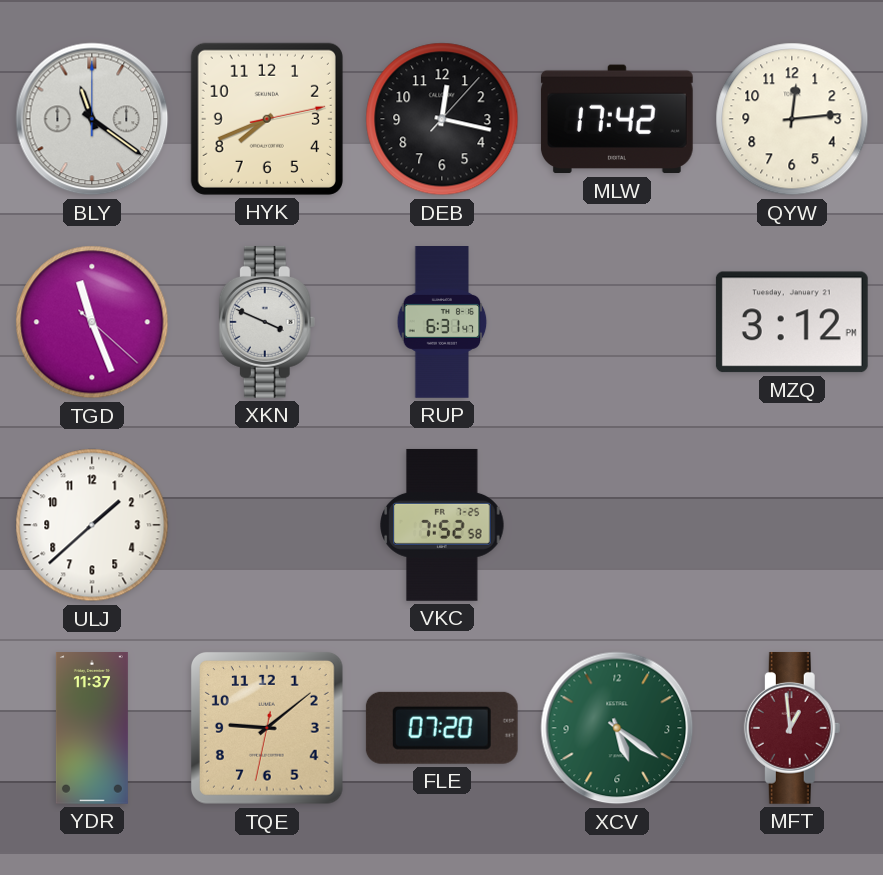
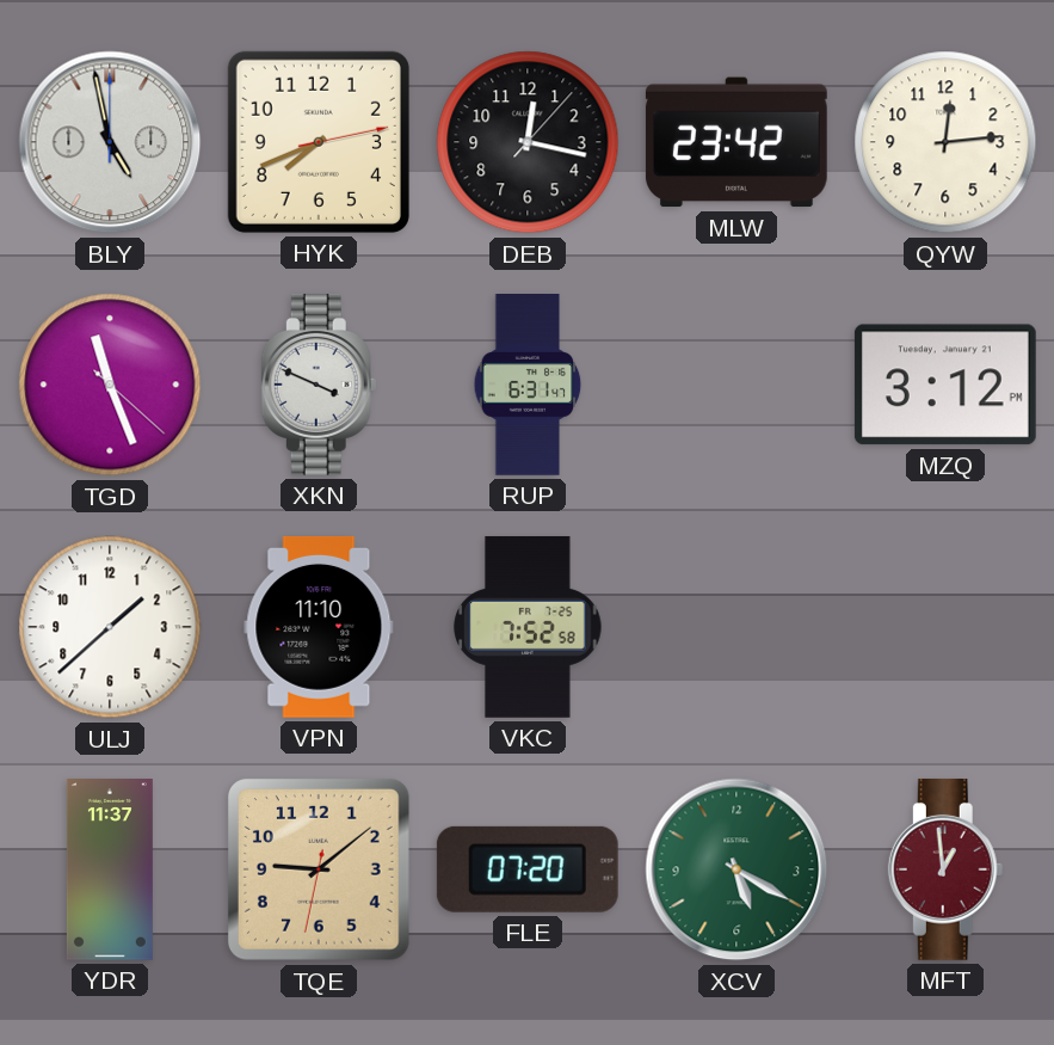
BLY: 11:21 -> 4:58
MLW: 17:42 -> 23:42
VPN: none -> 11:10
XCV: 5:21 -> 5:20
